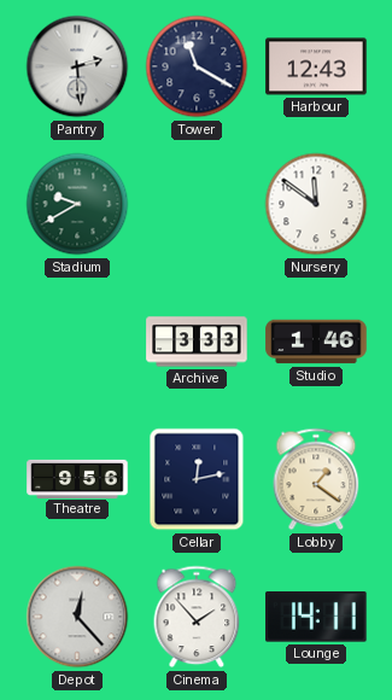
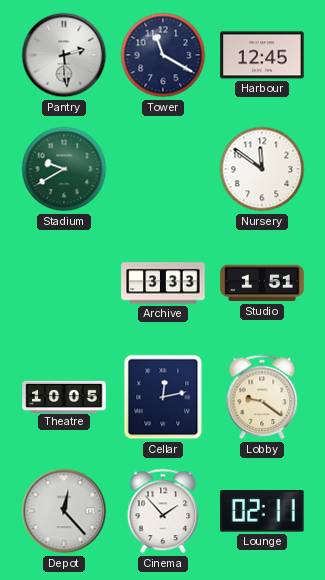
Harbour: 12:43 -> 12:45
Studio: 1:46 -> 1:51
Theatre: 9:56 -> 10:05
Lobby: 1:21 -> 9:21
Lounge: 14:11 -> 02:11
